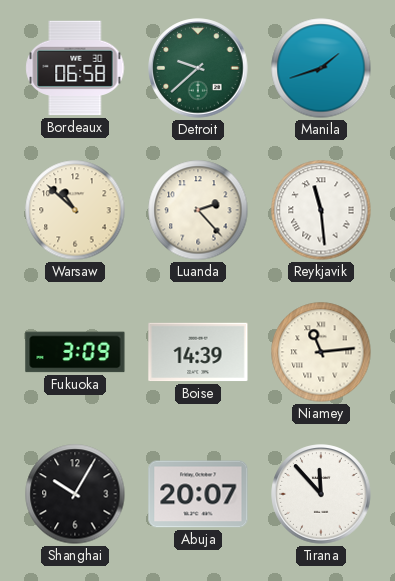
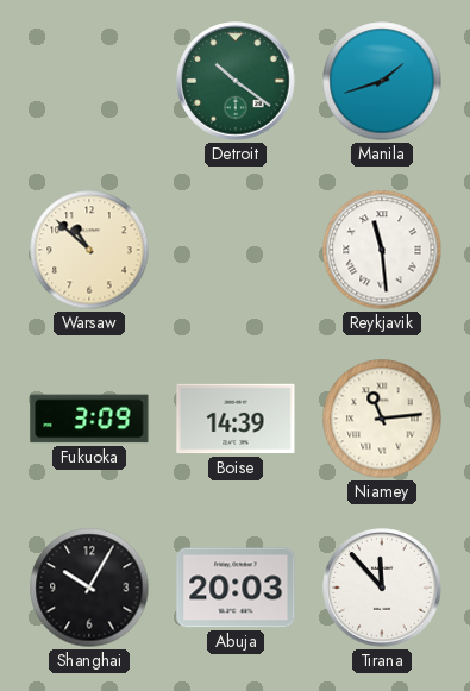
Bordeaux: 06:58 -> none
Detroit: 9:38 -> 10:21
Luanda: 2:23 -> none
Abuja: 20:07 -> 20:03
